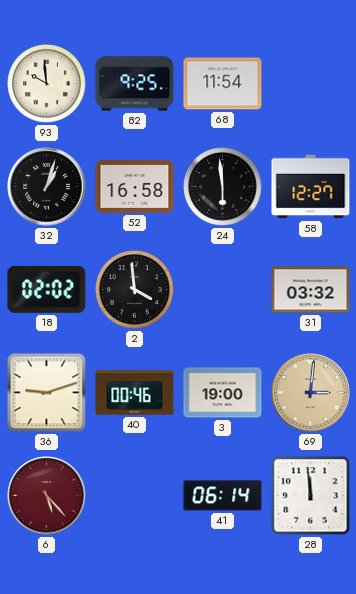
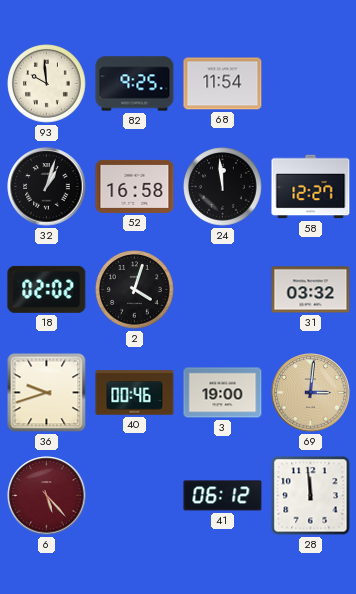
24: 5:59 -> 11:59
2: 3:59 -> 4:03
36: 9:12 -> 9:42
41: 06:14 -> 06:12
